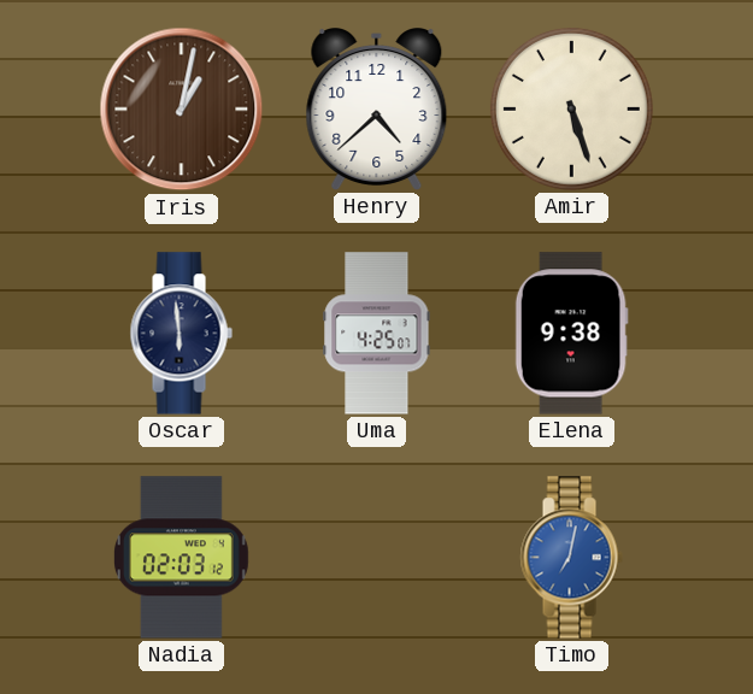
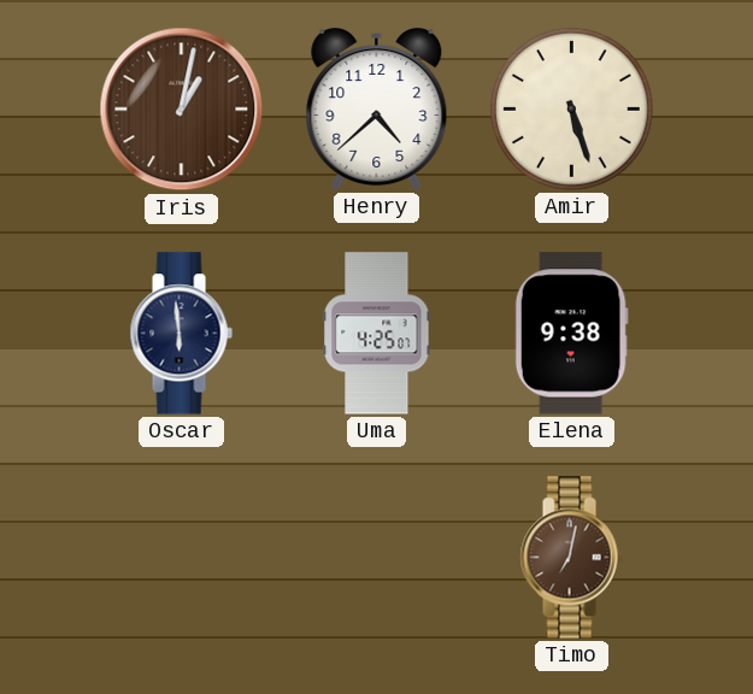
Nadia: 02:03 -> none
Timo dial: blue -> brown
